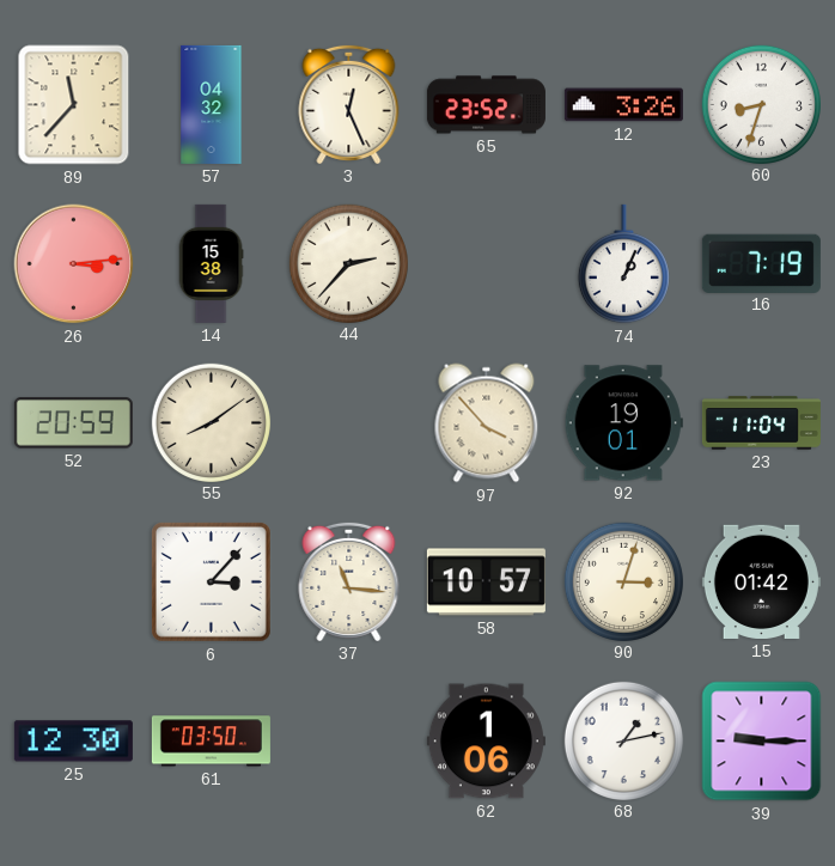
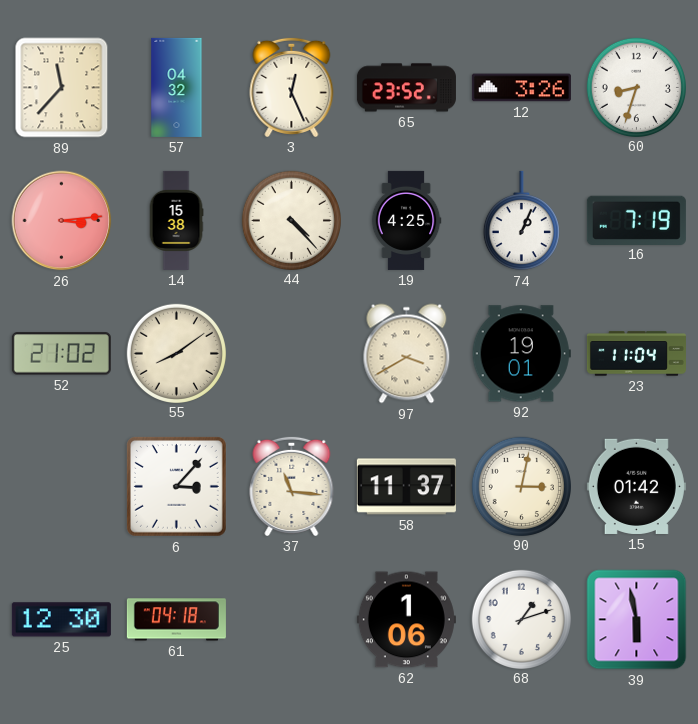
44: 2:37 -> 4:23
19: none -> 4:25
52: 20:59 -> 21:02
97: 3:53 -> 3:40
58: 10:57 -> 11:37
90: 3:03 -> 3:02
61: 03:50 -> 04:18
68: 1:13 -> 1:12
39: 9:15 -> 5:58
